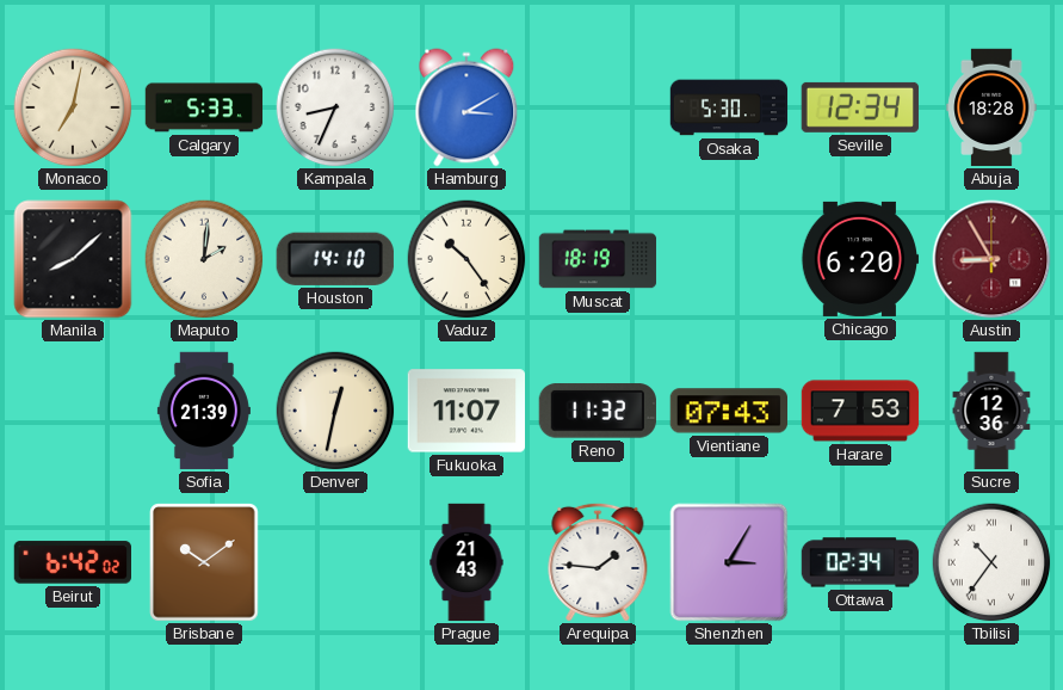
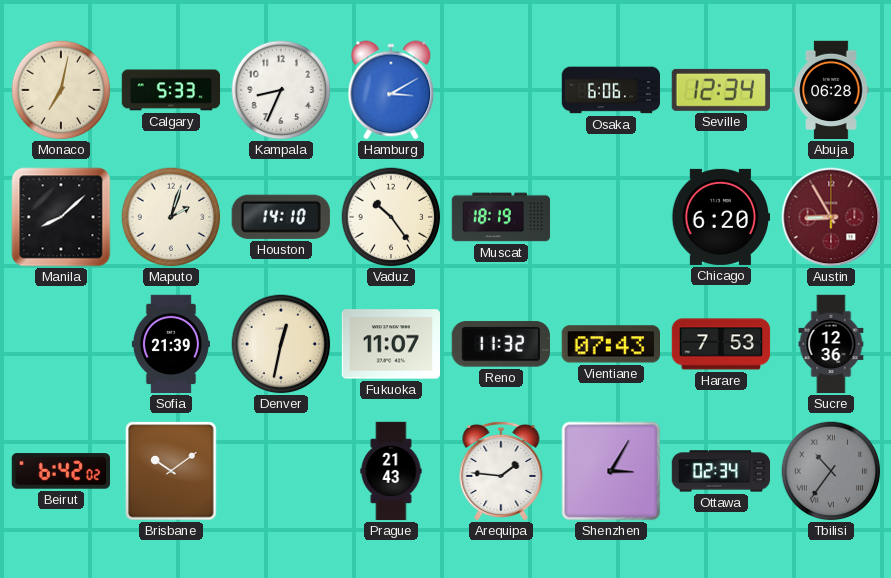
Osaka: 5:30 -> 6:06
Abuja: 18:28 -> 06:28
Maputo: 2:01 -> 2:03
Tbilisi dial: white -> grey
